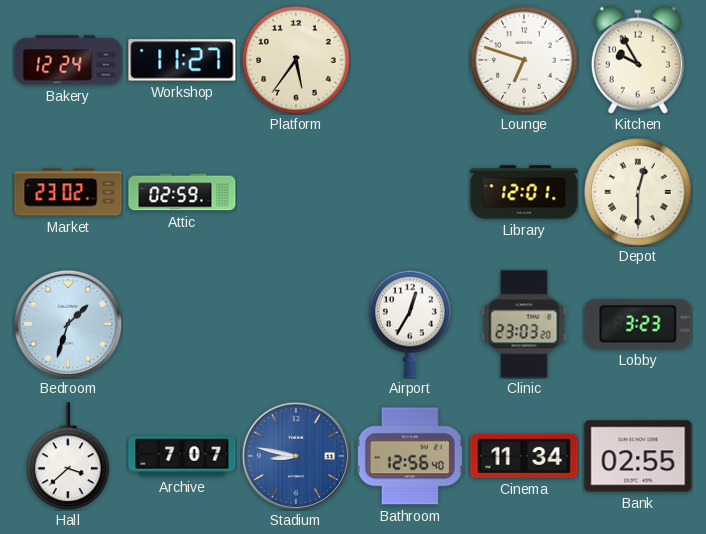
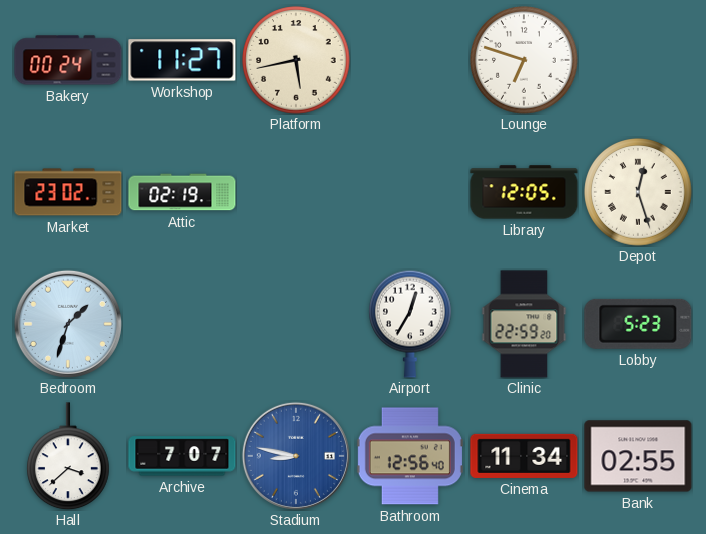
Bakery: 12:24 -> 00:24
Platform: 5:36 -> 5:43
Kitchen: 9:55 -> none
Attic: 02:59 -> 02:19
Library: 12:01 -> 12:05
Depot: 12:30 -> 12:27
Clinic: 23:03 -> 22:59
Lobby: 3:23 -> 5:23
